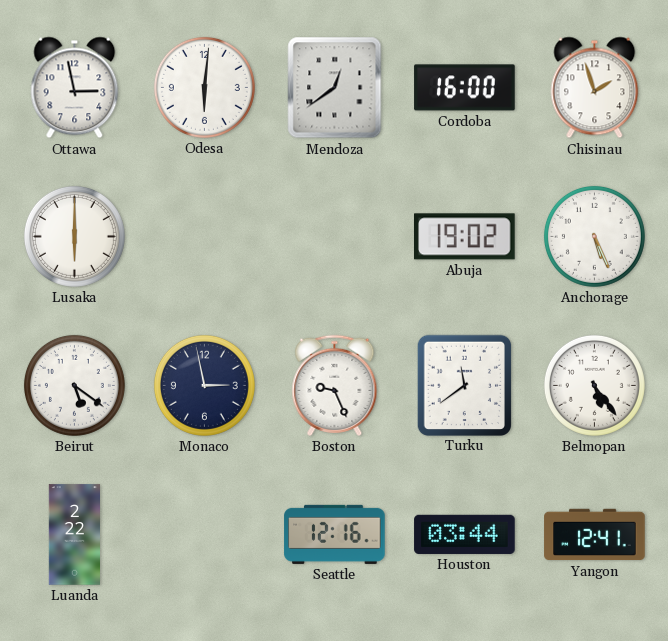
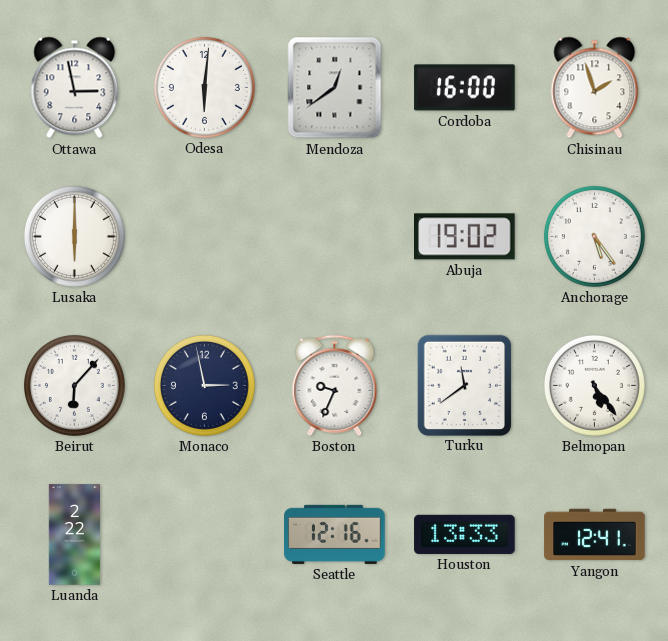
Anchorage: 5:26 -> 5:24
Beirut: 5:21 -> 6:07
Boston: 9:26 -> 9:34
Houston: 03:44 -> 13:33
